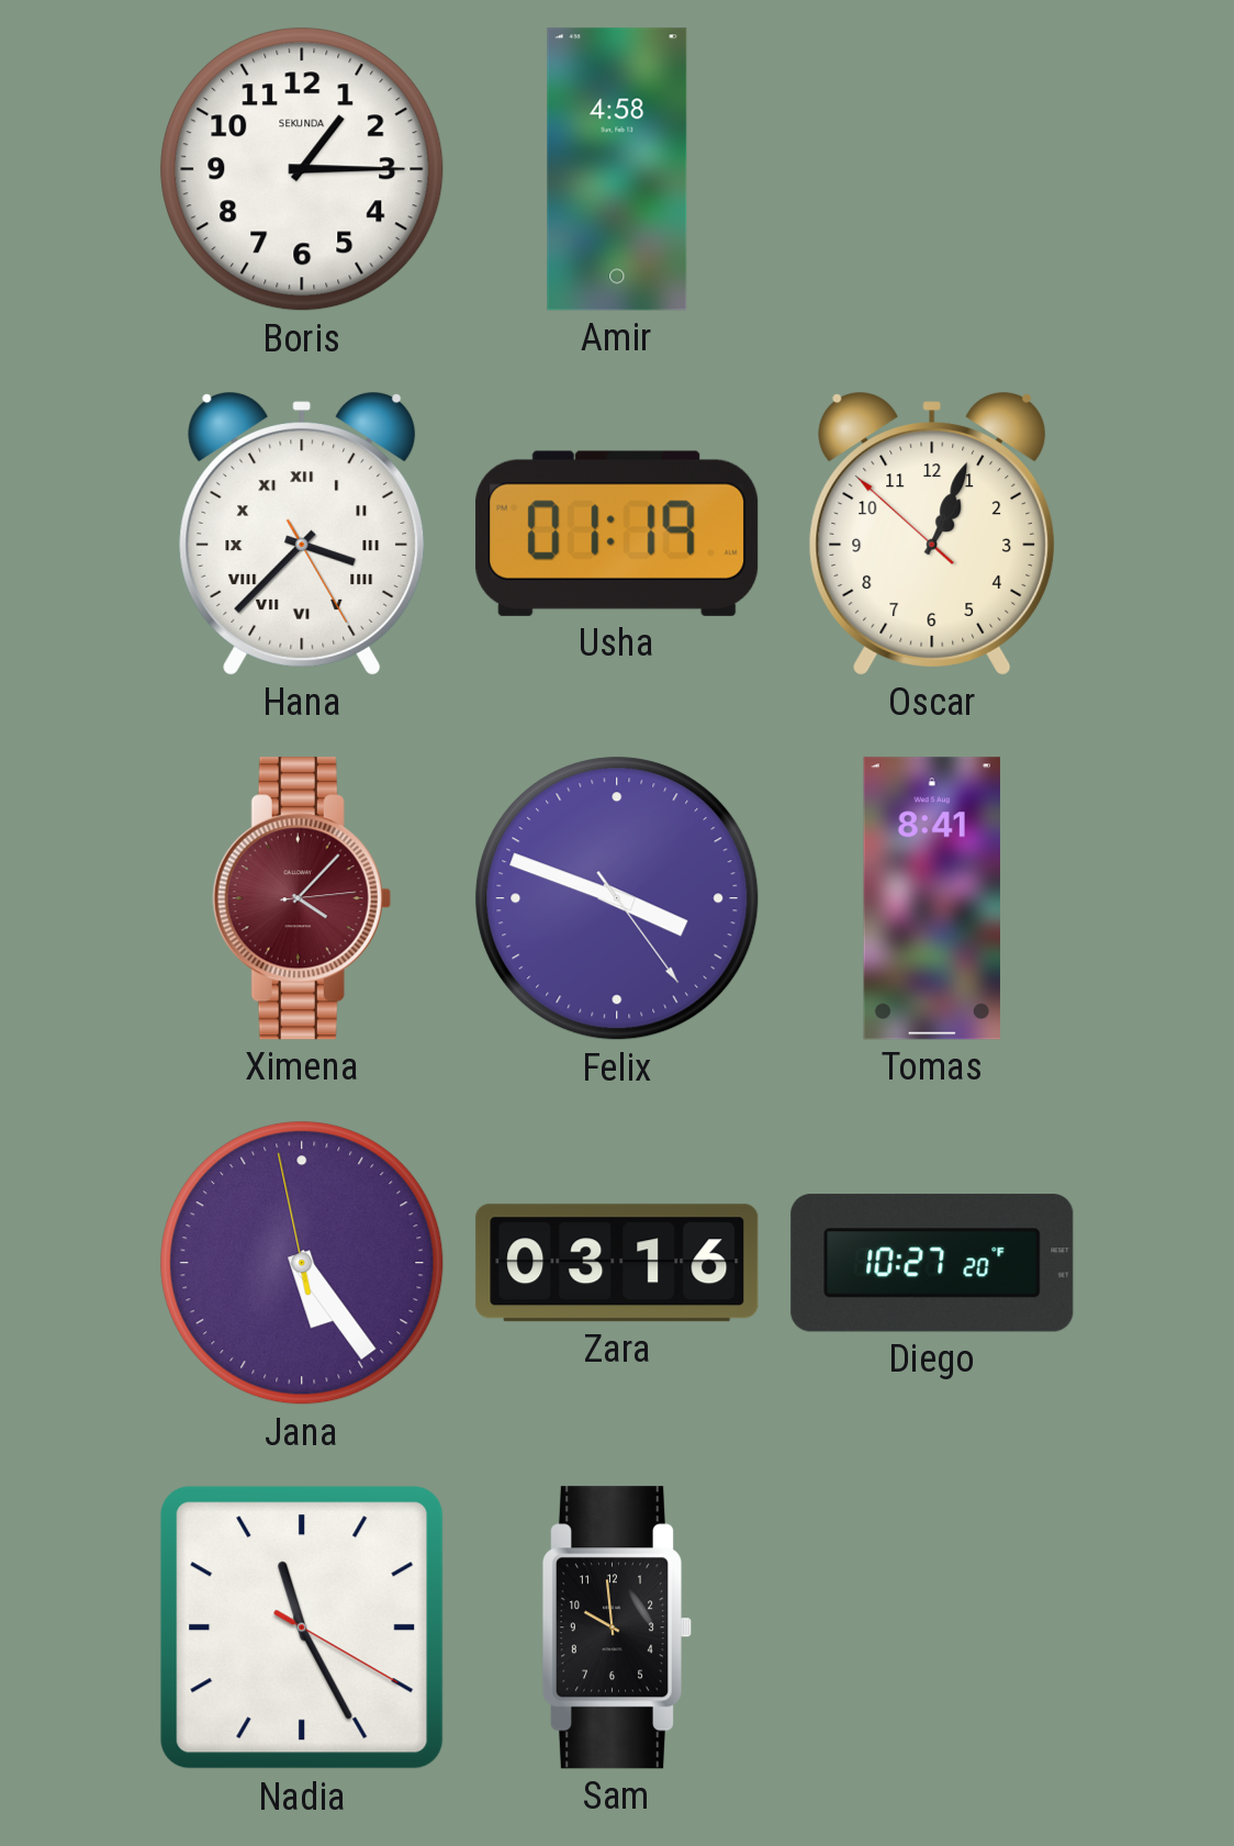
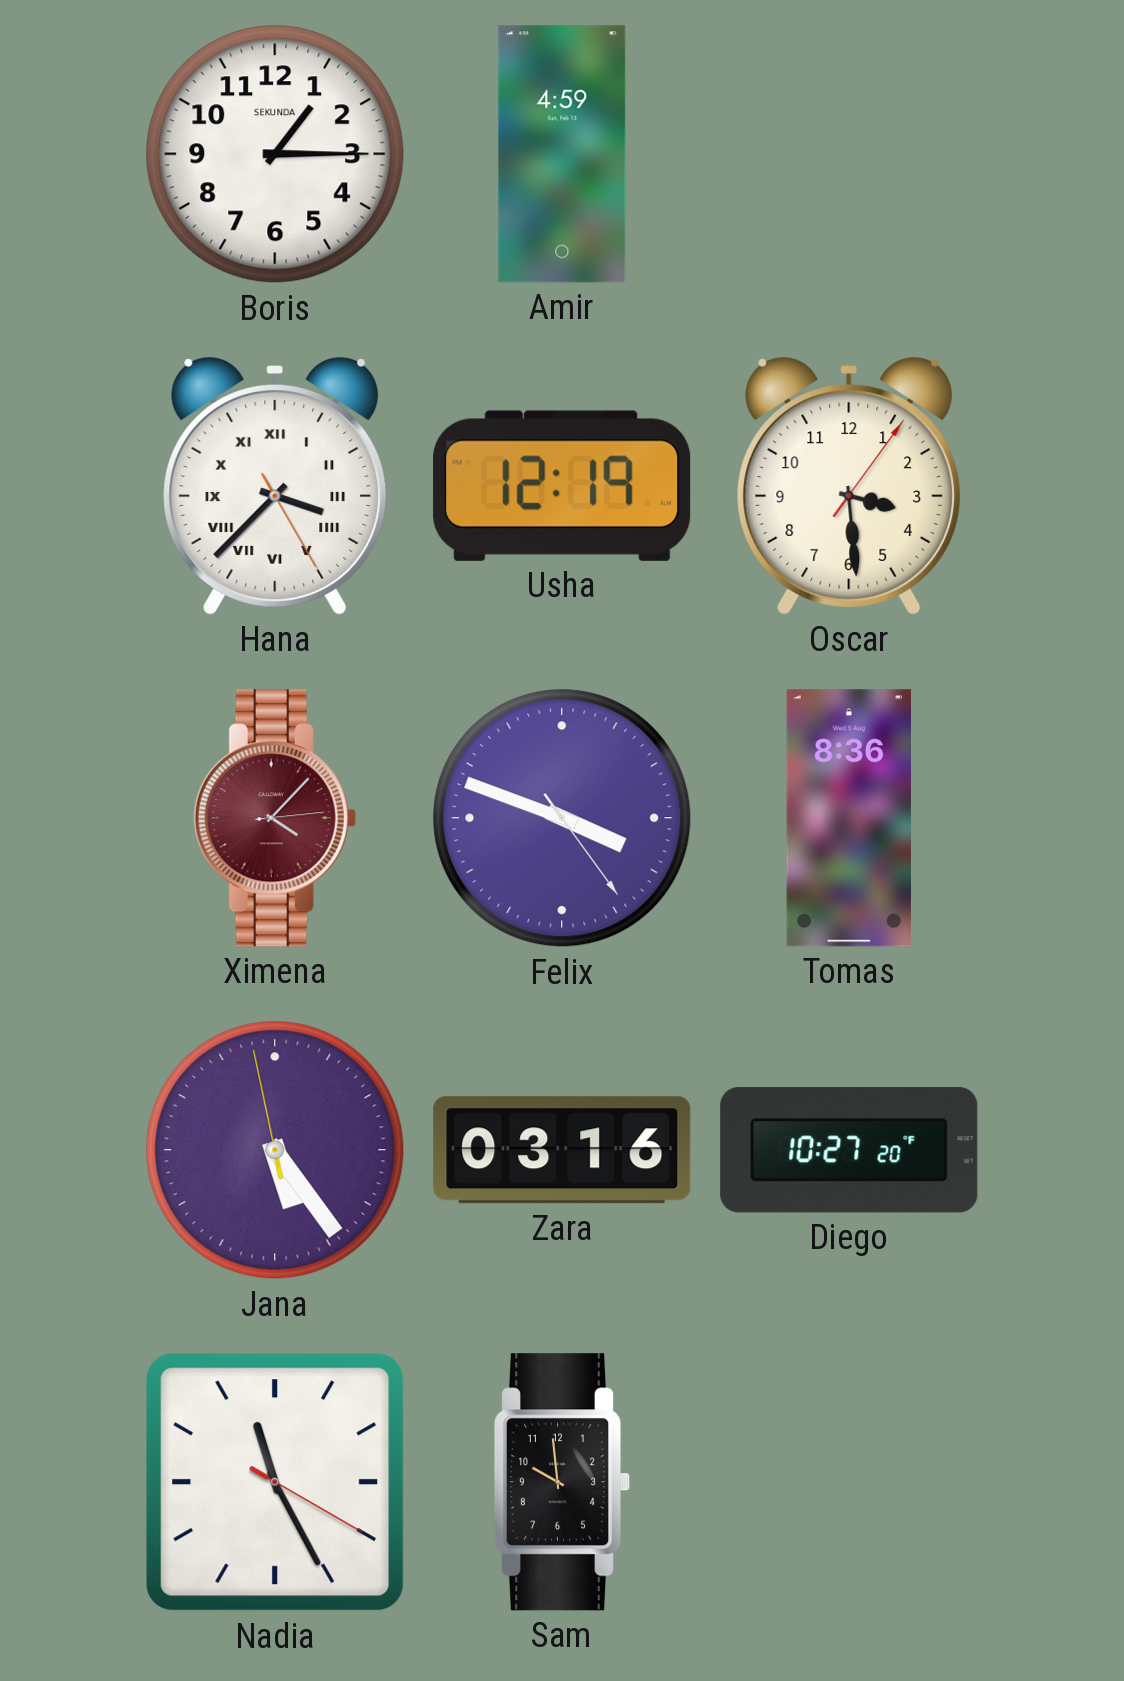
Amir: 4:58 -> 4:59
Usha: 01:19 -> 12:19
Oscar: 1:03 -> 3:29
Tomas: 8:41 -> 8:36
